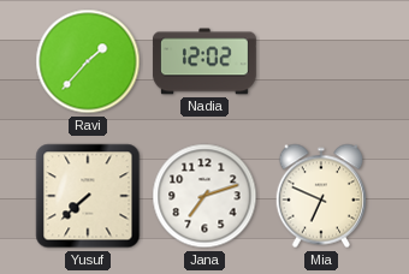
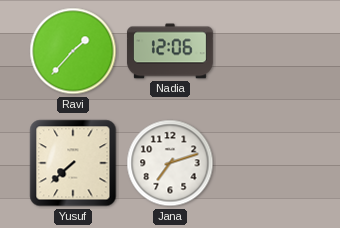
Nadia: 12:02 -> 12:06
Mia: 6:49 -> none
